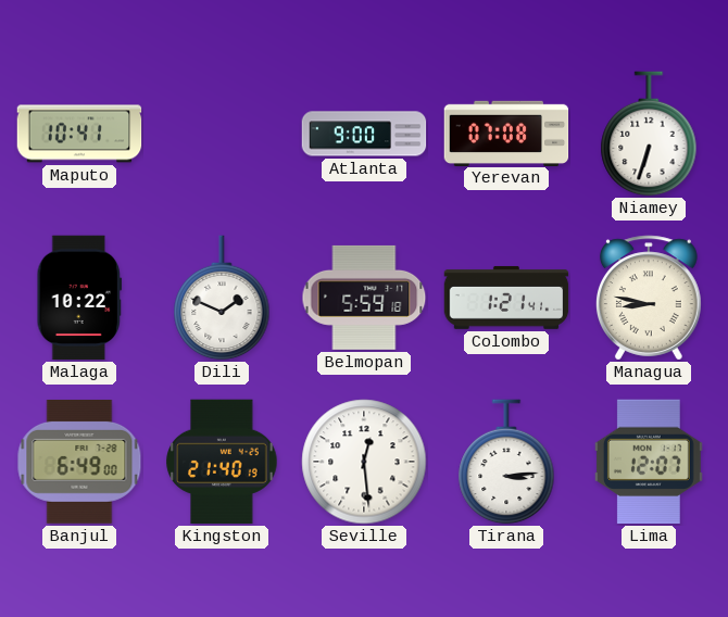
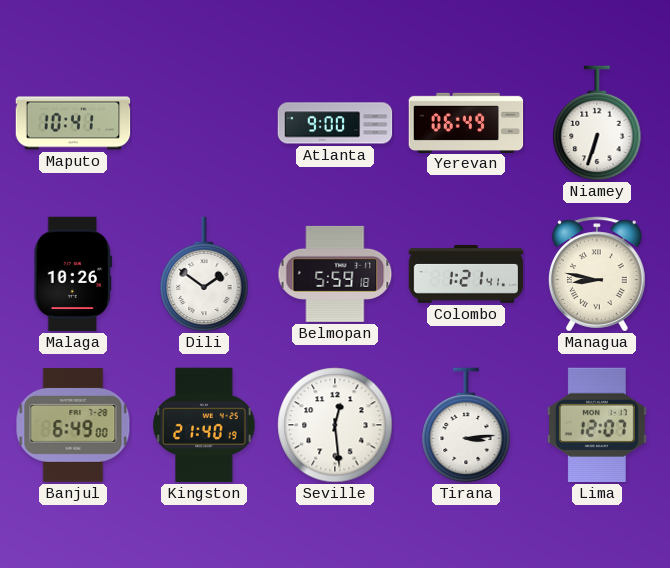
Yerevan: 07:08 -> 06:49
Malaga: 10:22 -> 10:26
Dili: 1:49 -> 1:51
